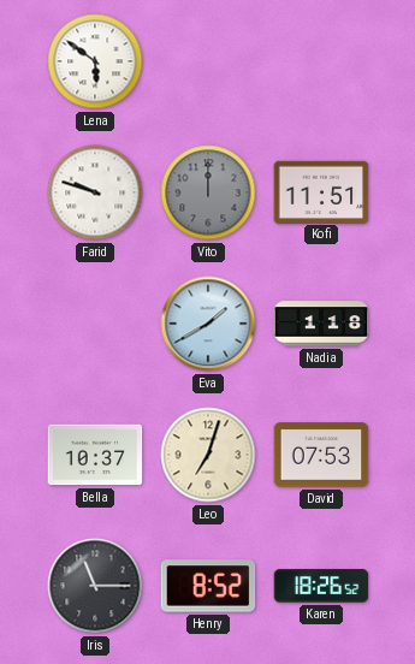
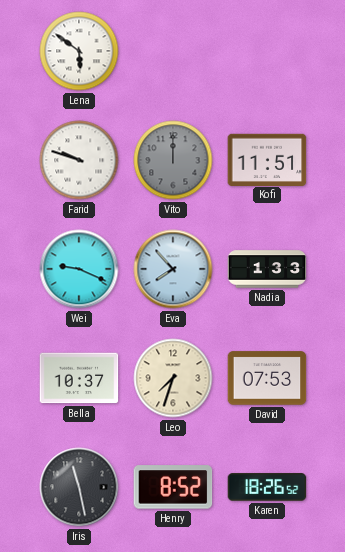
Wei: none -> 9:19
Eva: 1:40 -> 7:53
Nadia: 1:18 -> 1:33
Leo: 7:03 -> 7:33
Iris: 11:15 -> 11:28
